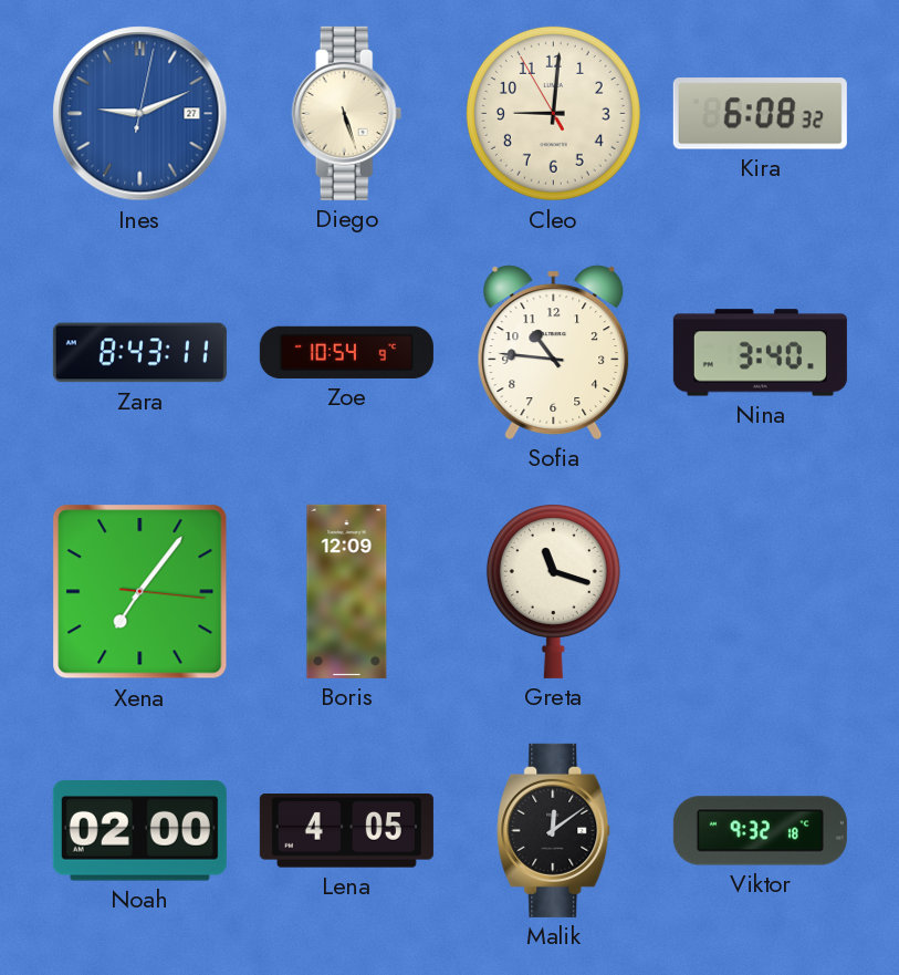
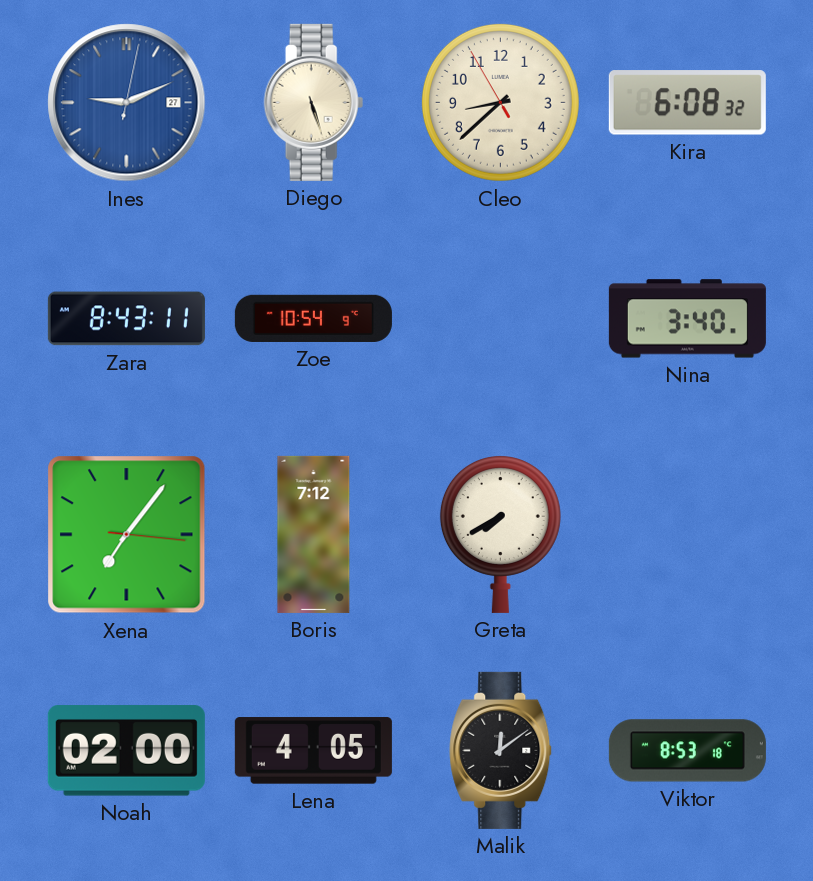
Cleo: 9:00 -> 8:37
Sofia: 10:46 -> none
Boris: 12:09 -> 7:12
Greta: 11:18 -> 7:40
Viktor: 9:32 -> 8:53
